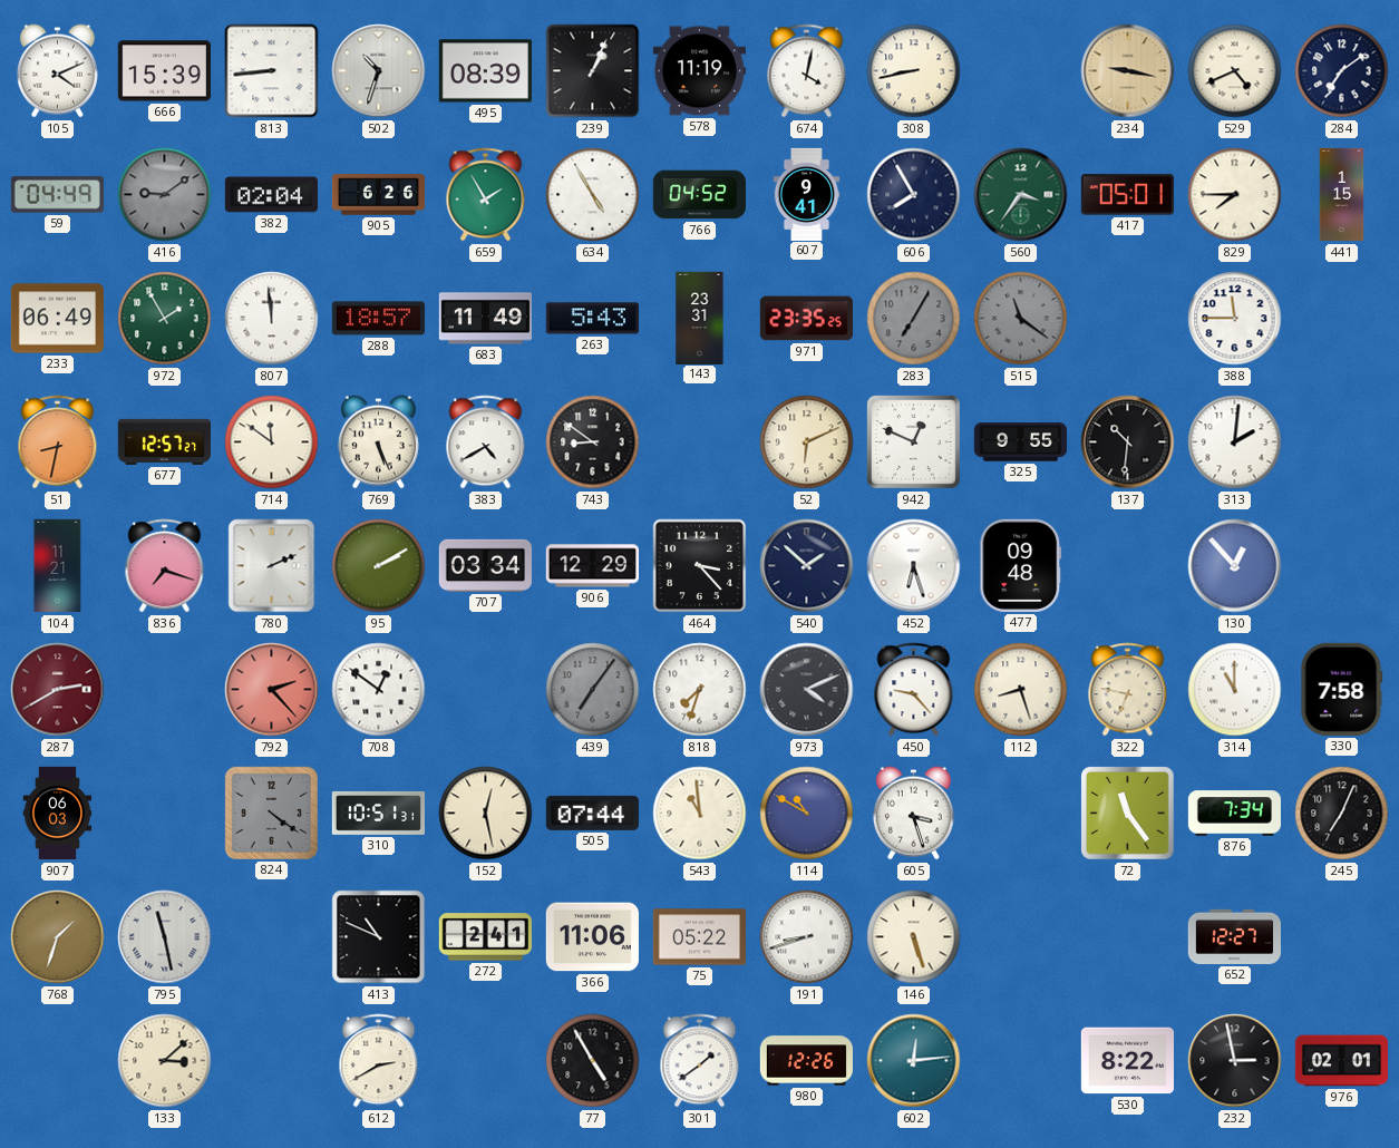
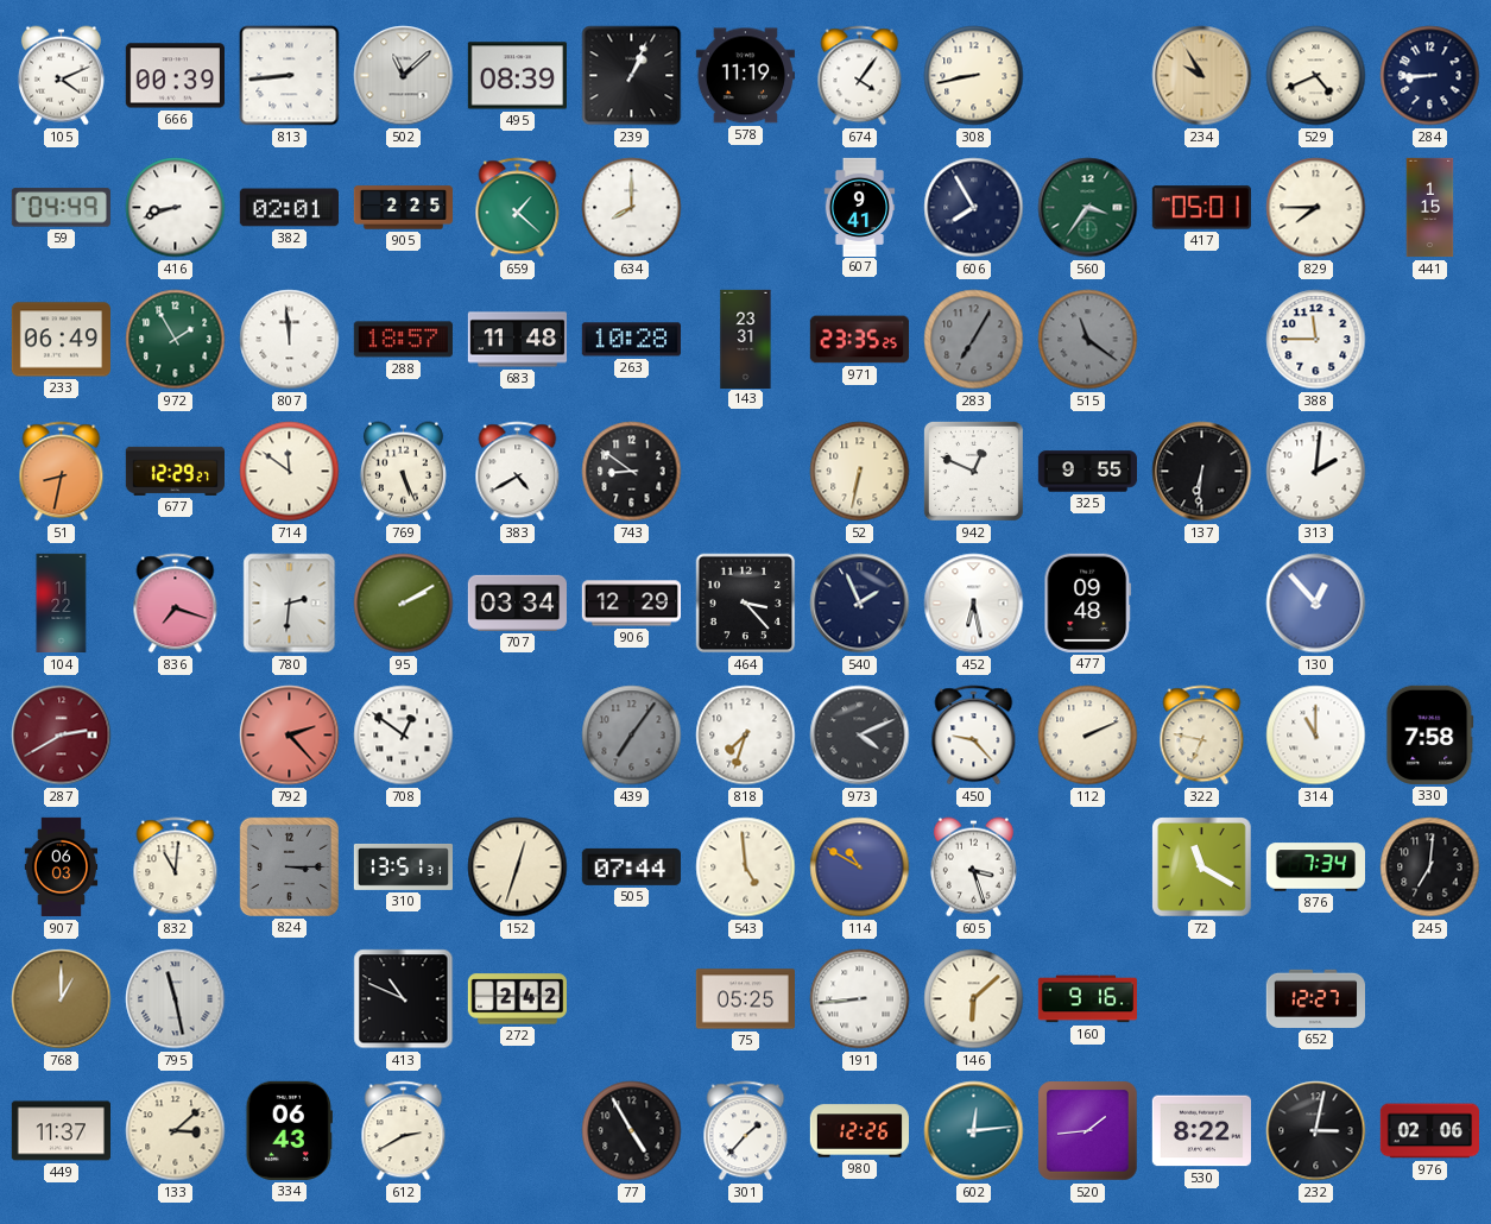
666: 15:39 -> 00:39
502: 10:33 -> 11:08
674: 4:02 -> 4:06
234: 9:17 -> 9:55
284: 7:09 -> 8:45
416: 9:09 -> 8:42
416 dial: grey -> white
382: 02:04 -> 02:01
905: 6:26 -> 2:25
659: 1:55 -> 1:22
634: 4:55 -> 8:00
766: 04:52 -> none
683: 11:49 -> 11:48
263: 5:43 -> 10:28
677: 12:57 -> 12:29
52: 6:11 -> 6:32
137: 10:31 -> 6:31
104: 11:21 -> 11:22
780: 2:11 -> 2:31
540: 1:52 -> 1:56
452: 6:27 -> 6:28
112: 8:27 -> 2:11
832: none -> 11:01
824: 4:21 -> 3:15
310: 10:51 -> 13:51
152: 12:28 -> 12:33
543: 10:59 -> 4:59
72: 11:24 -> 11:20
245: 7:04 -> 7:01
768: 1:33 -> 1:00
272: 2:41 -> 2:42
366: 11:06 -> none
75: 05:22 -> 05:25
191: 8:42 -> 8:44
146: 5:27 -> 6:08
160: none -> 9:16
449: none -> 11:37
334: none -> 06:43
301: 1:39 -> 1:37
520: none -> 1:44
232: 2:58 -> 3:02
976: 02:01 -> 02:06
